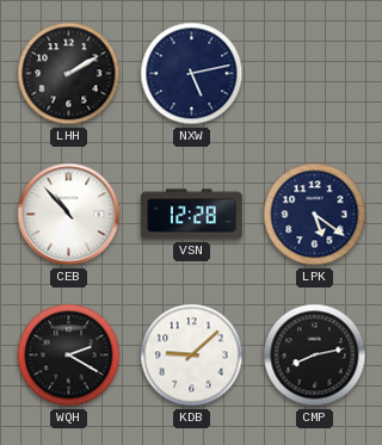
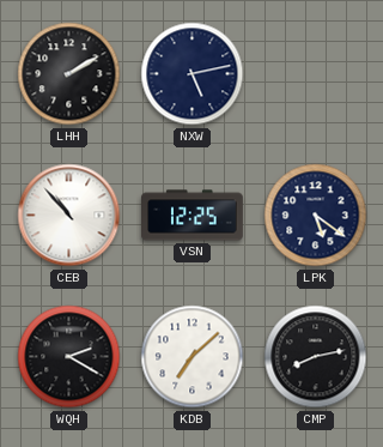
VSN: 12:28 -> 12:25
KDB: 9:08 -> 7:08
